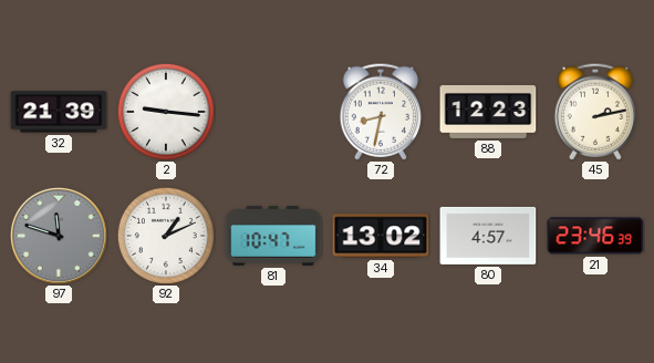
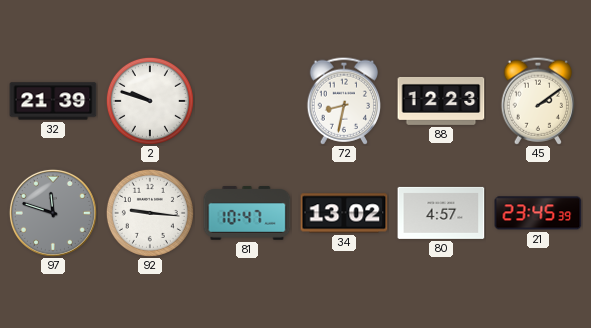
2: 9:16 -> 9:48
45: 2:13 -> 2:09
92: 1:11 -> 9:16
21: 23:46 -> 23:45
